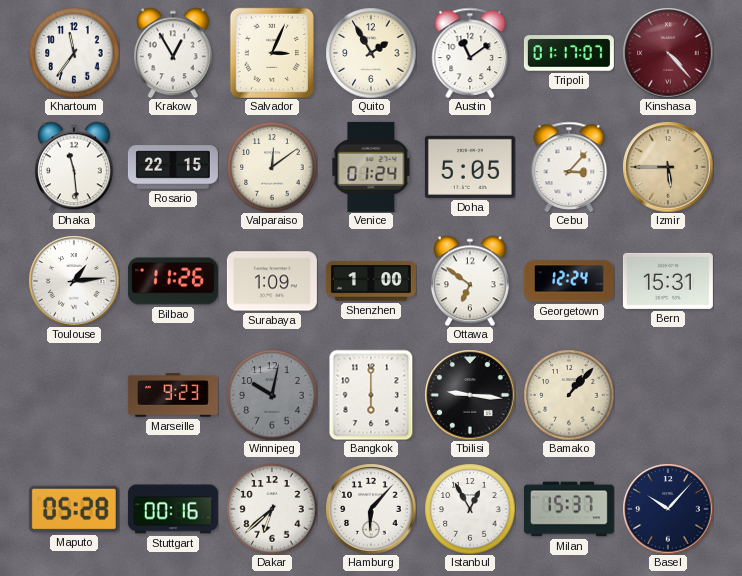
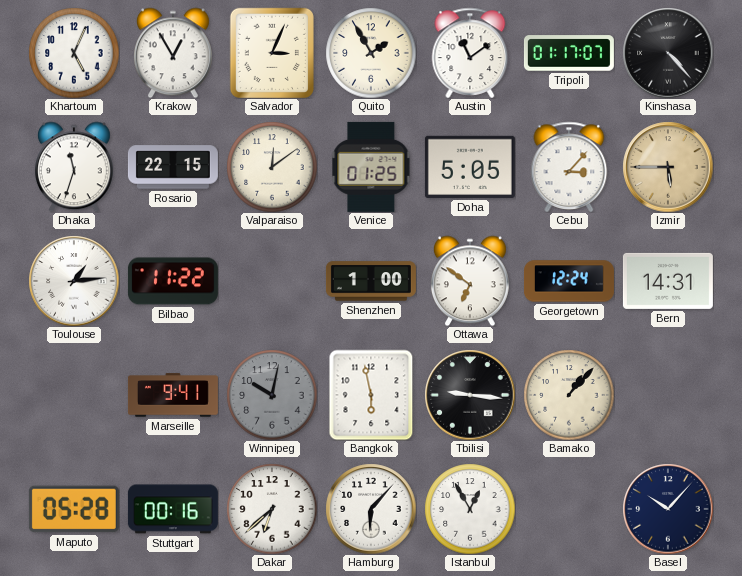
Khartoum: 11:36 -> 5:04
Kinshasa dial: burgundy -> black
Dhaka: 11:29 -> 11:33
Venice: 01:24 -> 01:25
Bilbao: 11:26 -> 11:22
Surabaya: 1:09 -> none
Bern: 15:31 -> 14:31
Marseille: 9:23 -> 9:41
Bangkok: 6:00 -> 5:58
Milan: 15:37 -> none
